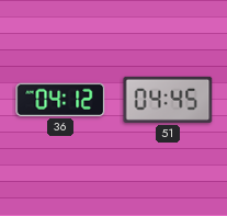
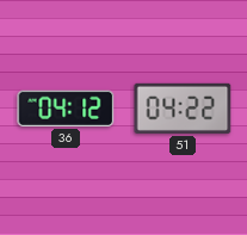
51: 04:45 -> 04:22
